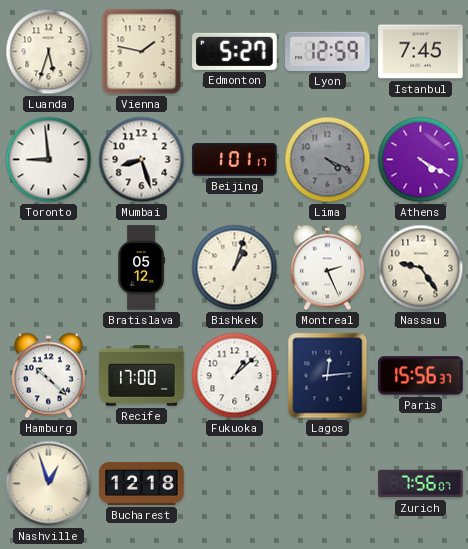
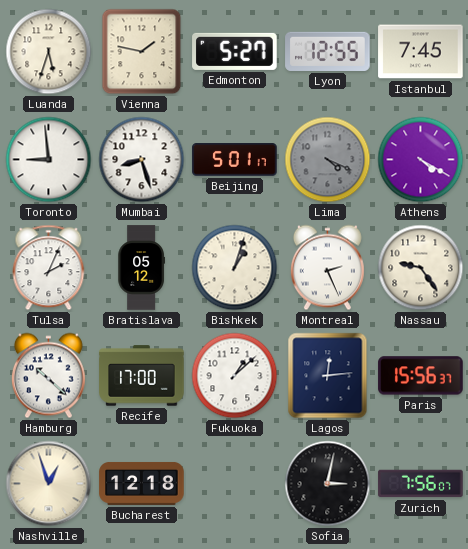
Lyon: 12:59 -> 12:55
Beijing: 1:01 -> 5:01
Tulsa: none -> 2:04
Sofia: none -> 3:02
